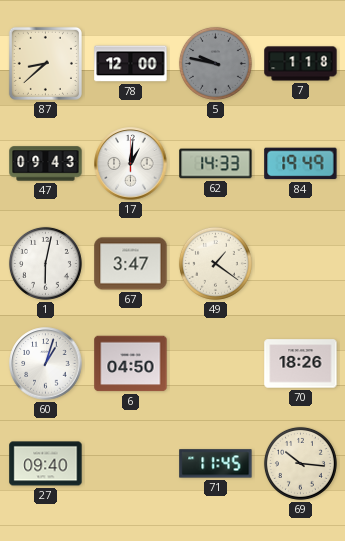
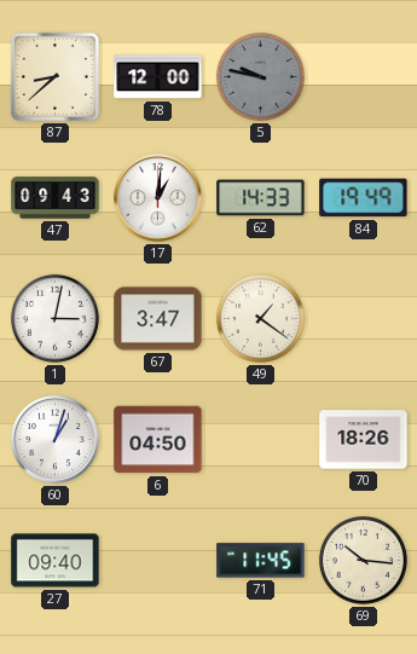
7: 1:18 -> none
1: 6:02 -> 3:02
